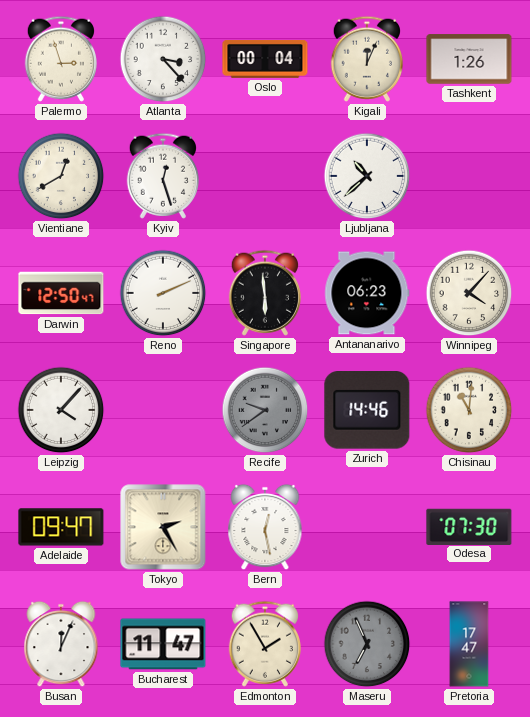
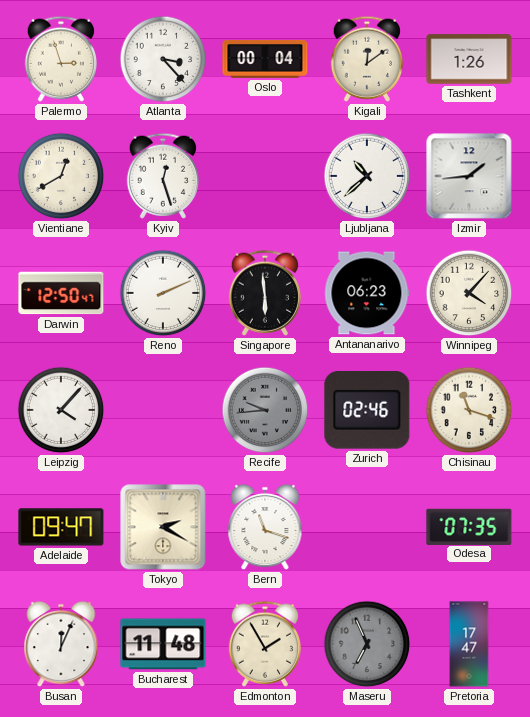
Kigali: 12:04 -> 12:09
Izmir: none -> 1:44
Recife: 9:39 -> 9:44
Zurich: 14:46 -> 02:46
Chisinau: 11:01 -> 11:18
Tokyo: 2:25 -> 2:20
Bern: 12:28 -> 11:18
Odesa: 07:30 -> 07:35
Bucharest: 11:47 -> 11:48
